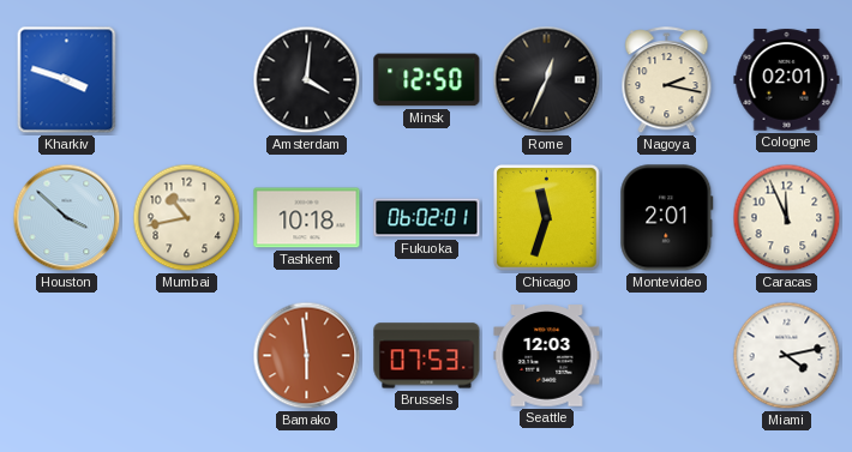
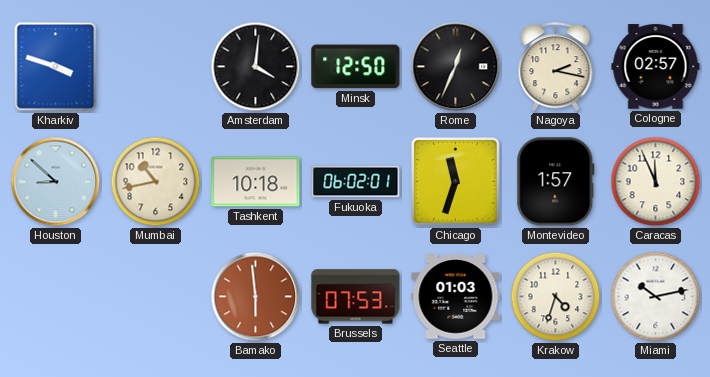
Cologne: 02:01 -> 02:57
Houston: 3:52 -> 8:52
Montevideo: 2:01 -> 1:57
Seattle: 12:03 -> 01:03
Krakow: none -> 4:33
Miami: 4:13 -> 10:13
